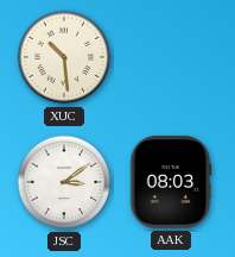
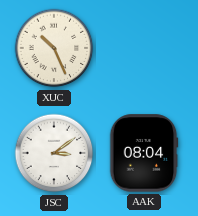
XUC: 10:29 -> 10:26
AAK: 08:03 -> 08:04
